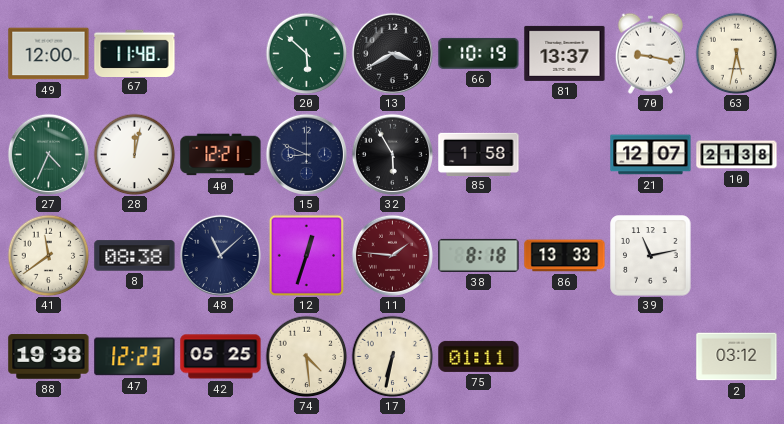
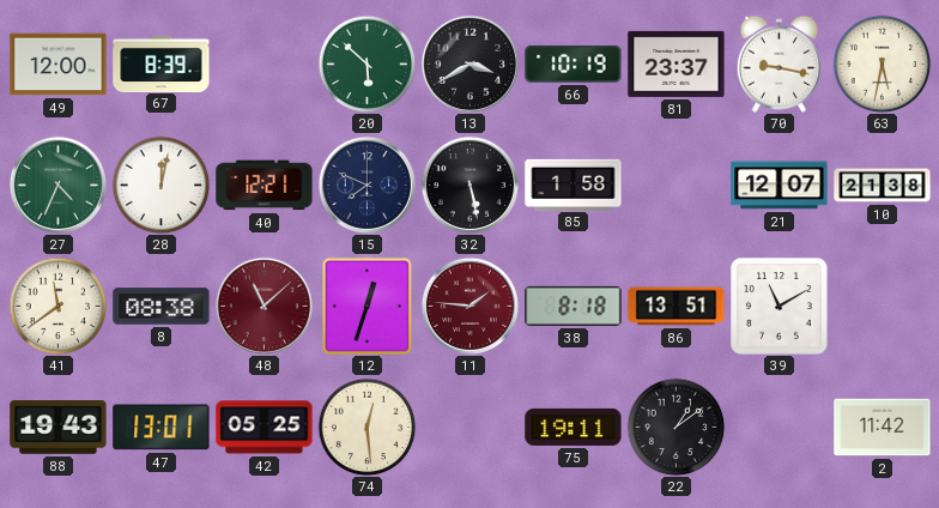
67: 11:48 -> 8:39
81: 13:37 -> 23:37
15: 8:49 -> 7:49
32: 5:55 -> 5:28
48 dial: navy -> burgundy
86: 13:33 -> 13:51
39: 11:13 -> 11:10
88: 19:38 -> 19:43
47: 12:23 -> 13:01
74: 4:29 -> 12:29
17: 6:32 -> none
75: 01:11 -> 19:11
22: none -> 1:09
2: 03:12 -> 11:42
